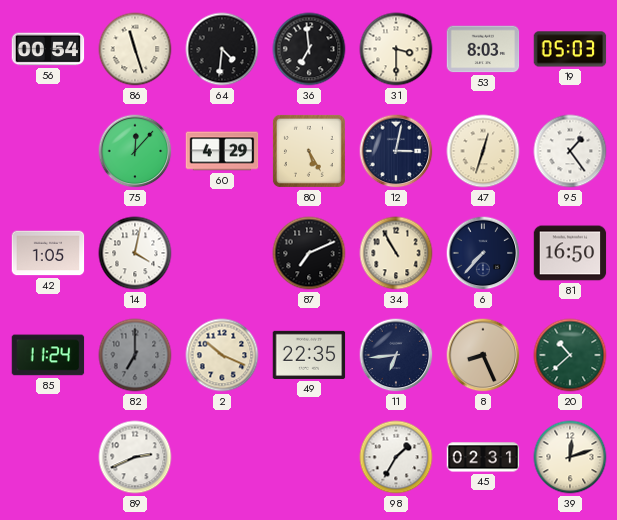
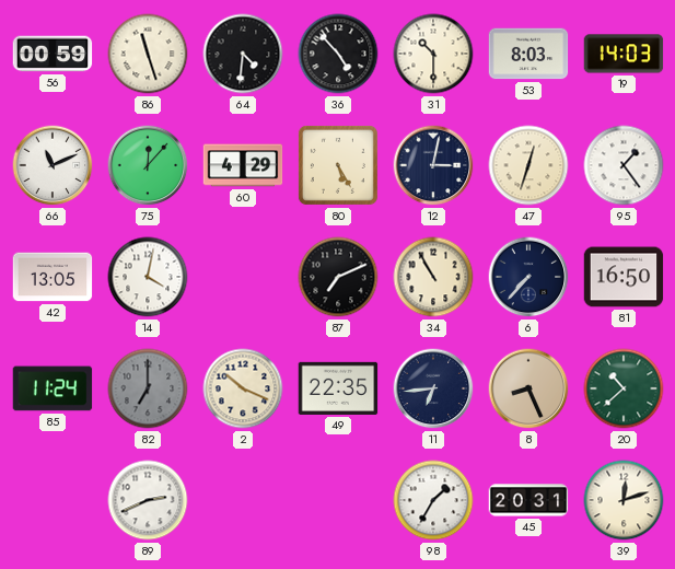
56: 00:54 -> 00:59
36: 6:59 -> 4:53
31: 3:30 -> 10:30
19: 05:03 -> 14:03
66: none -> 11:11
42: 1:05 -> 13:05
45: 02:31 -> 20:31
